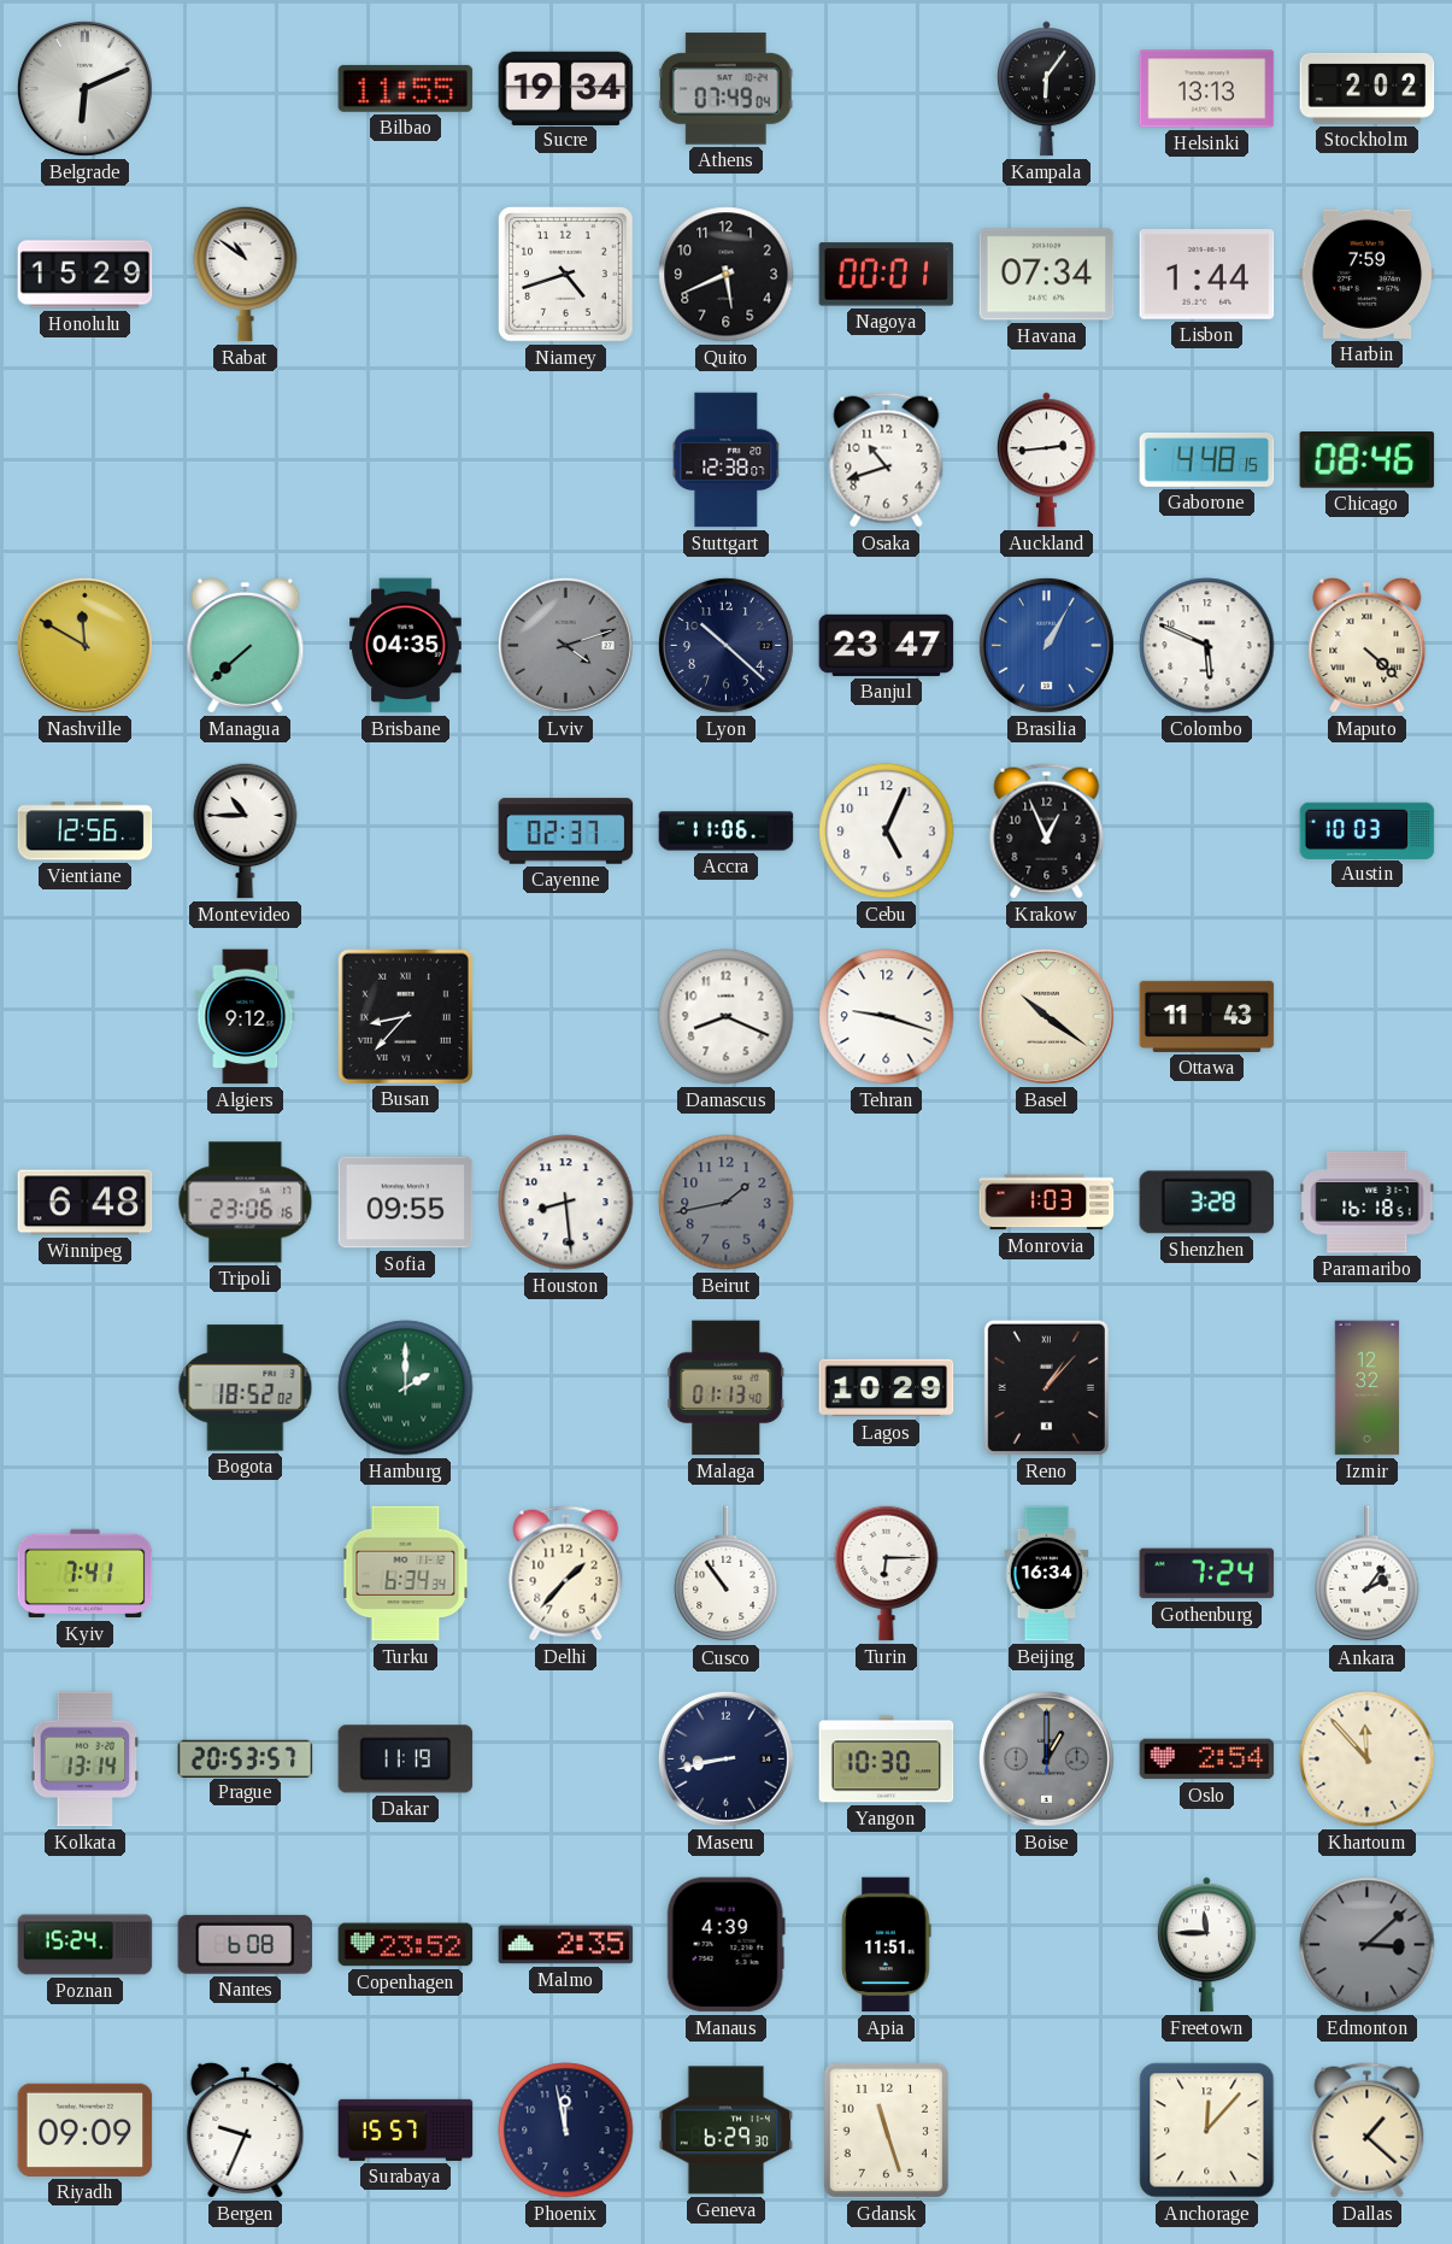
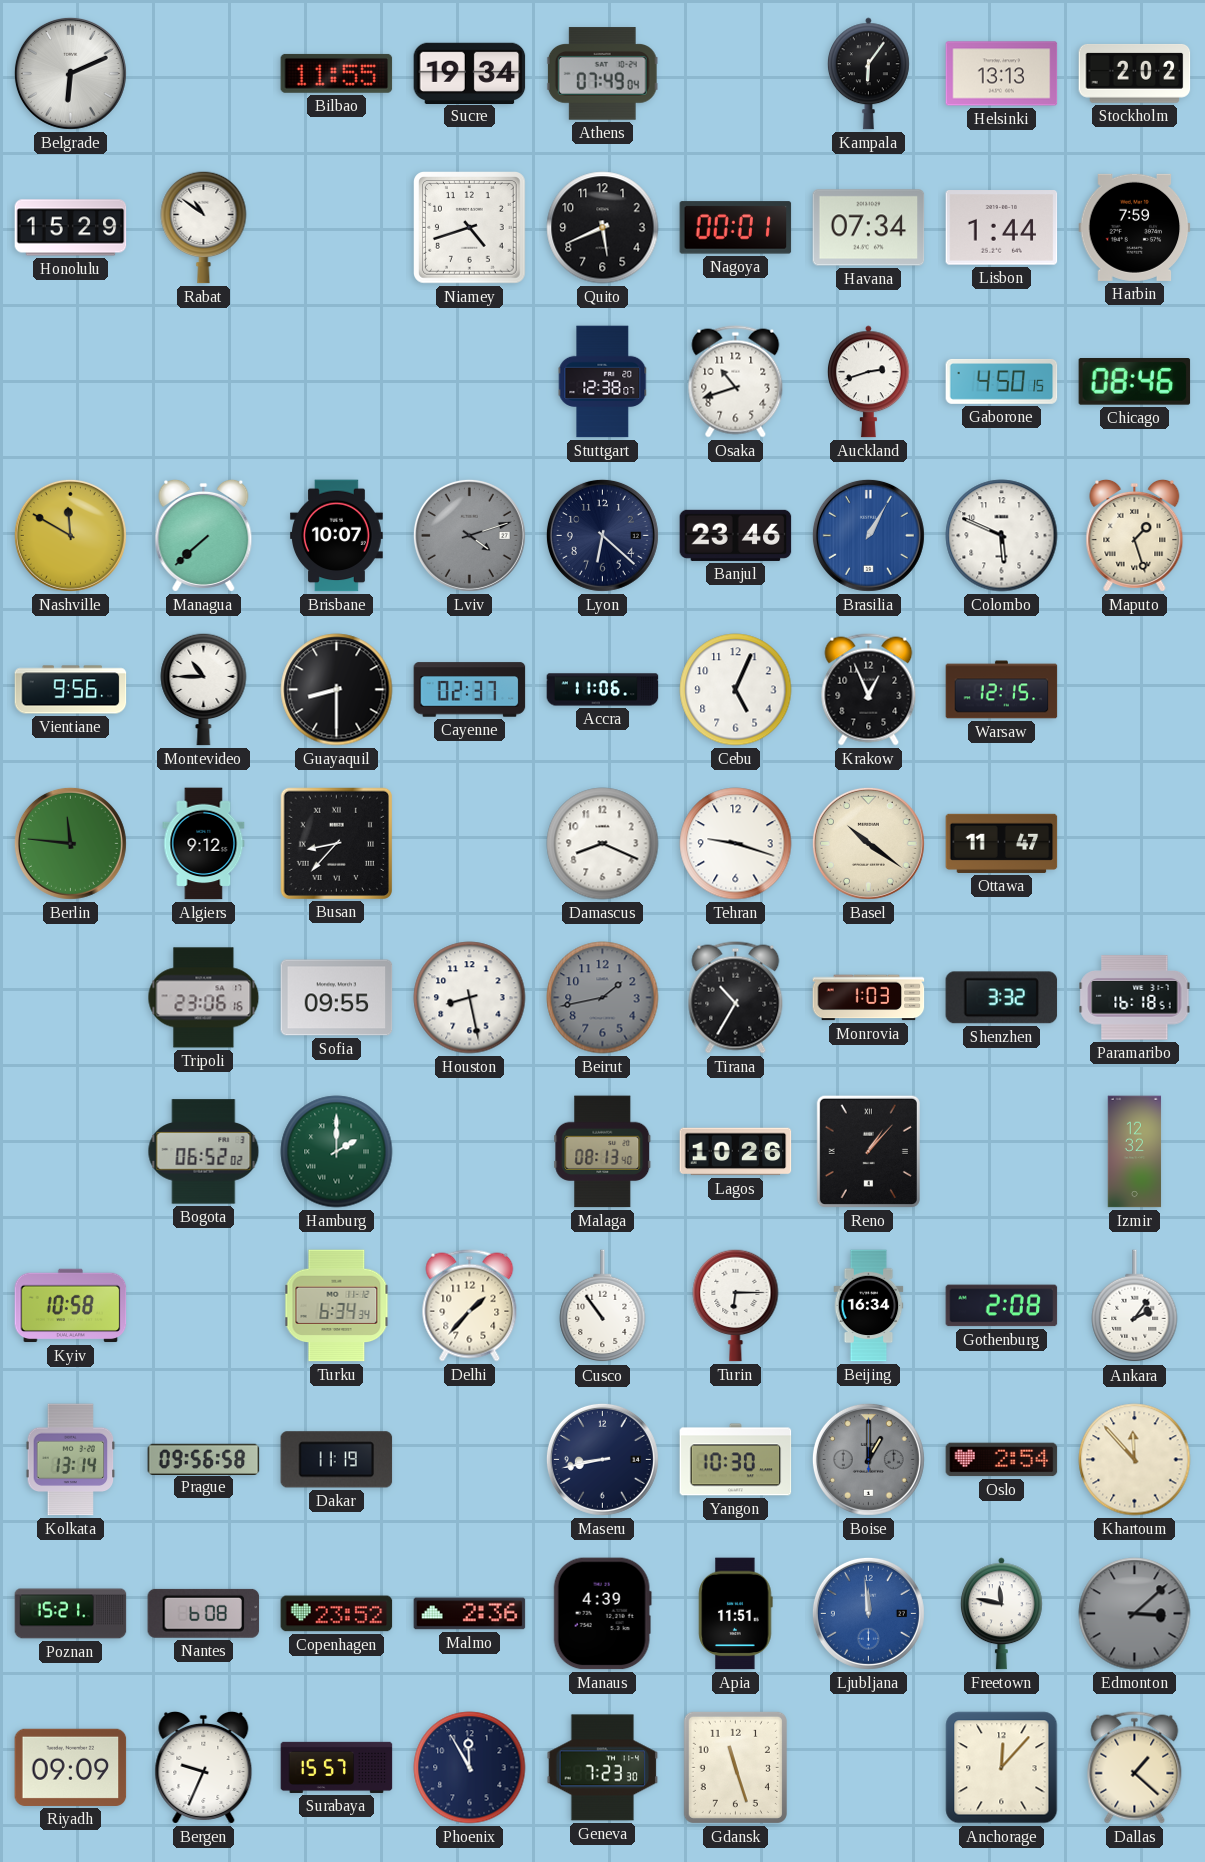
Auckland: 2:44 -> 2:42
Gaborone: 4:48 -> 4:50
Brisbane: 04:35 -> 10:07
Lyon: 10:22 -> 6:22
Banjul: 23:47 -> 23:46
Maputo: 4:22 -> 1:27
Vientiane: 12:56 -> 9:56
Guayaquil: none -> 8:30
Warsaw: none -> 12:15
Austin: 10:03 -> none
Berlin: none -> 11:46
Ottawa: 11:43 -> 11:47
Winnipeg: 6:48 -> none
Houston: 8:29 -> 8:28
Tirana: none -> 10:35
Shenzhen: 3:28 -> 3:32
Bogota: 18:52 -> 06:52
Malaga: 01:13 -> 08:13
Lagos: 10:29 -> 10:26
Kyiv: 7:41 -> 10:58
Gothenburg: 7:24 -> 2:08
Prague: 20:53 -> 09:56
Poznan: 15:24 -> 15:21
Malmo: 2:35 -> 2:36
Ljubljana: none -> 11:59
Freetown: 11:45 -> 11:47
Phoenix: 11:58 -> 11:55
Geneva: 6:29 -> 7:23
